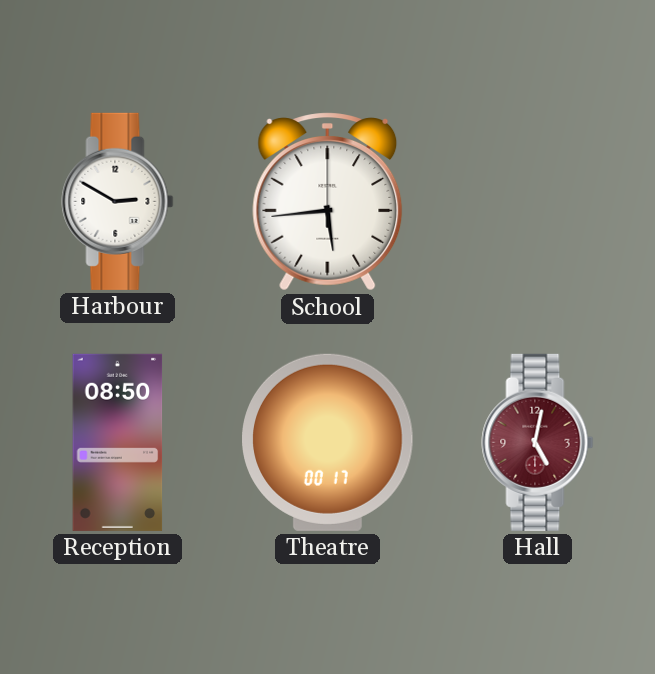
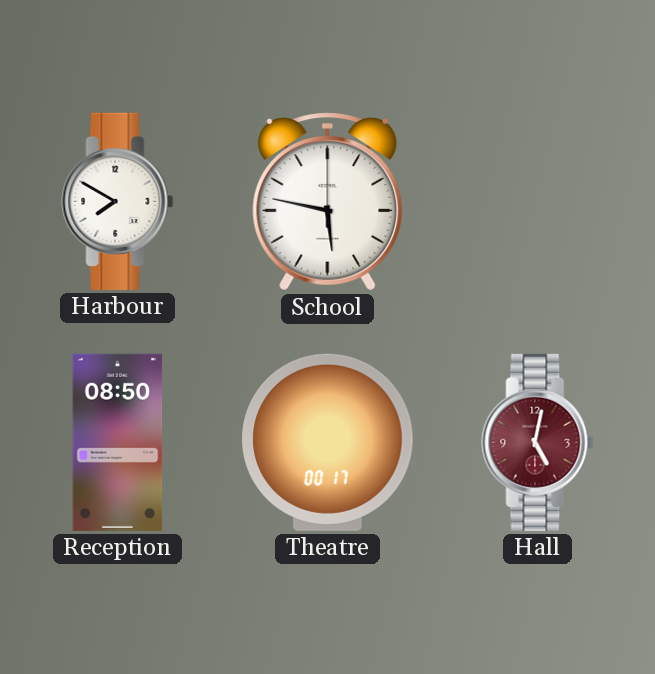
Harbour: 2:50 -> 7:50
School: 5:44 -> 5:47
